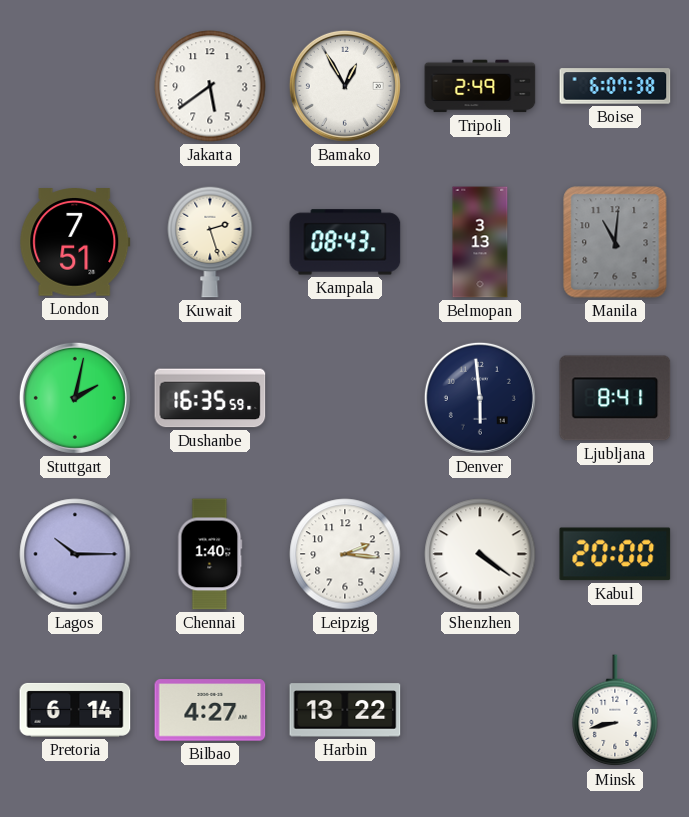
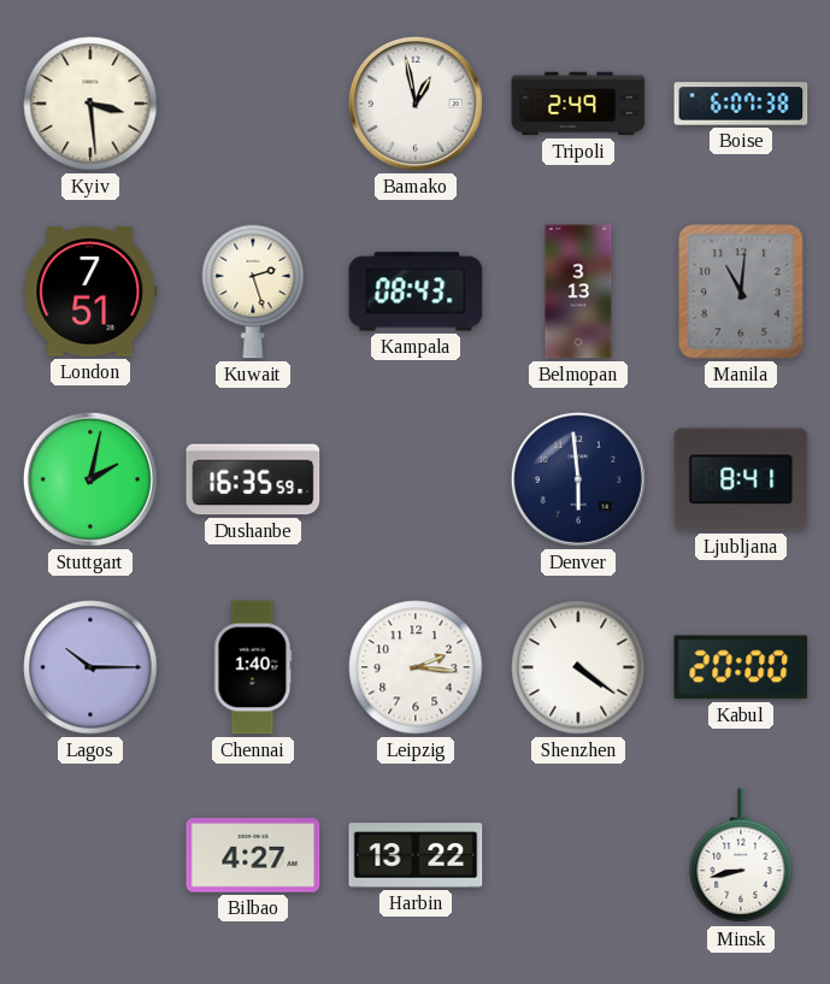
Kyiv: none -> 3:29
Jakarta: 5:39 -> none
Bamako: 12:55 -> 12:58
Pretoria: 6:14 -> none
